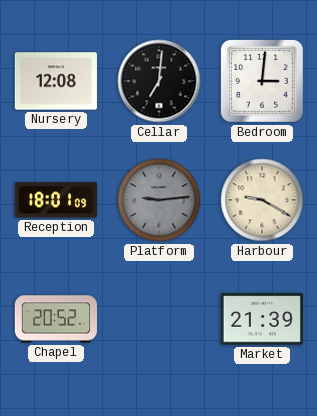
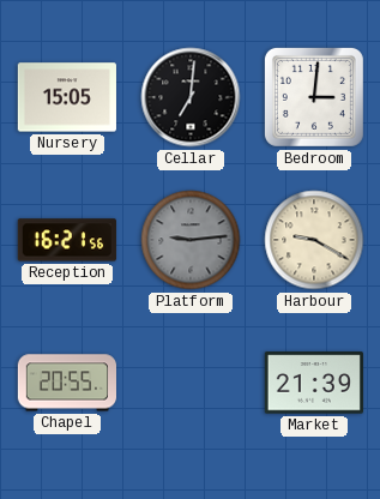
Nursery: 12:08 -> 15:05
Reception: 18:01 -> 16:21
Chapel: 20:52 -> 20:55
